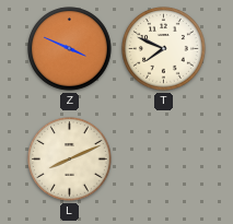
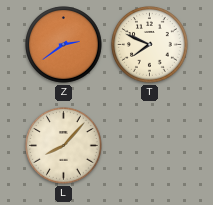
Z: 3:49 -> 2:39
L: 8:11 -> 8:07
